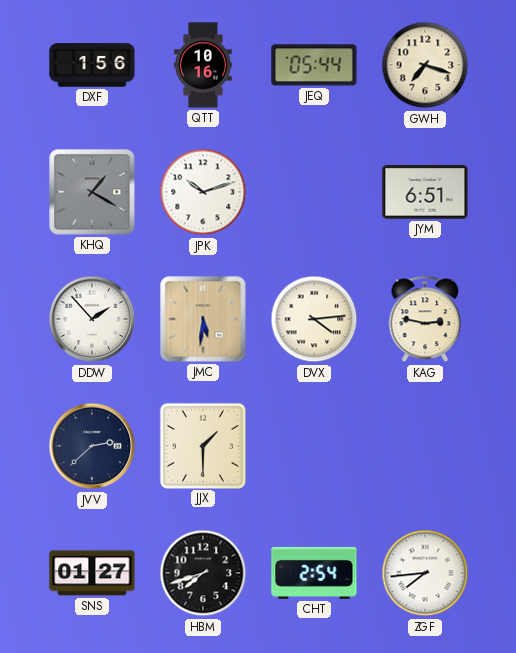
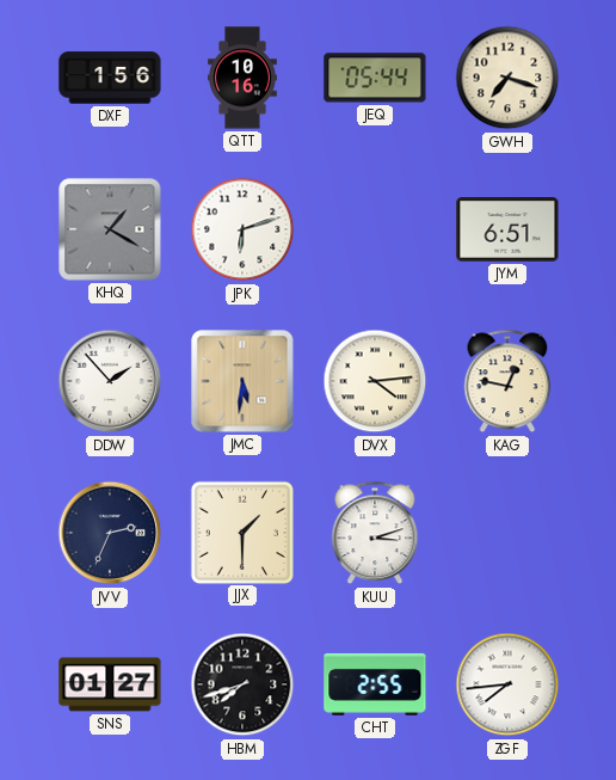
JPK: 10:12 -> 6:12
KAG: 2:47 -> 12:47
JVV: 2:38 -> 2:34
KUU: none -> 3:12
CHT: 2:54 -> 2:55
